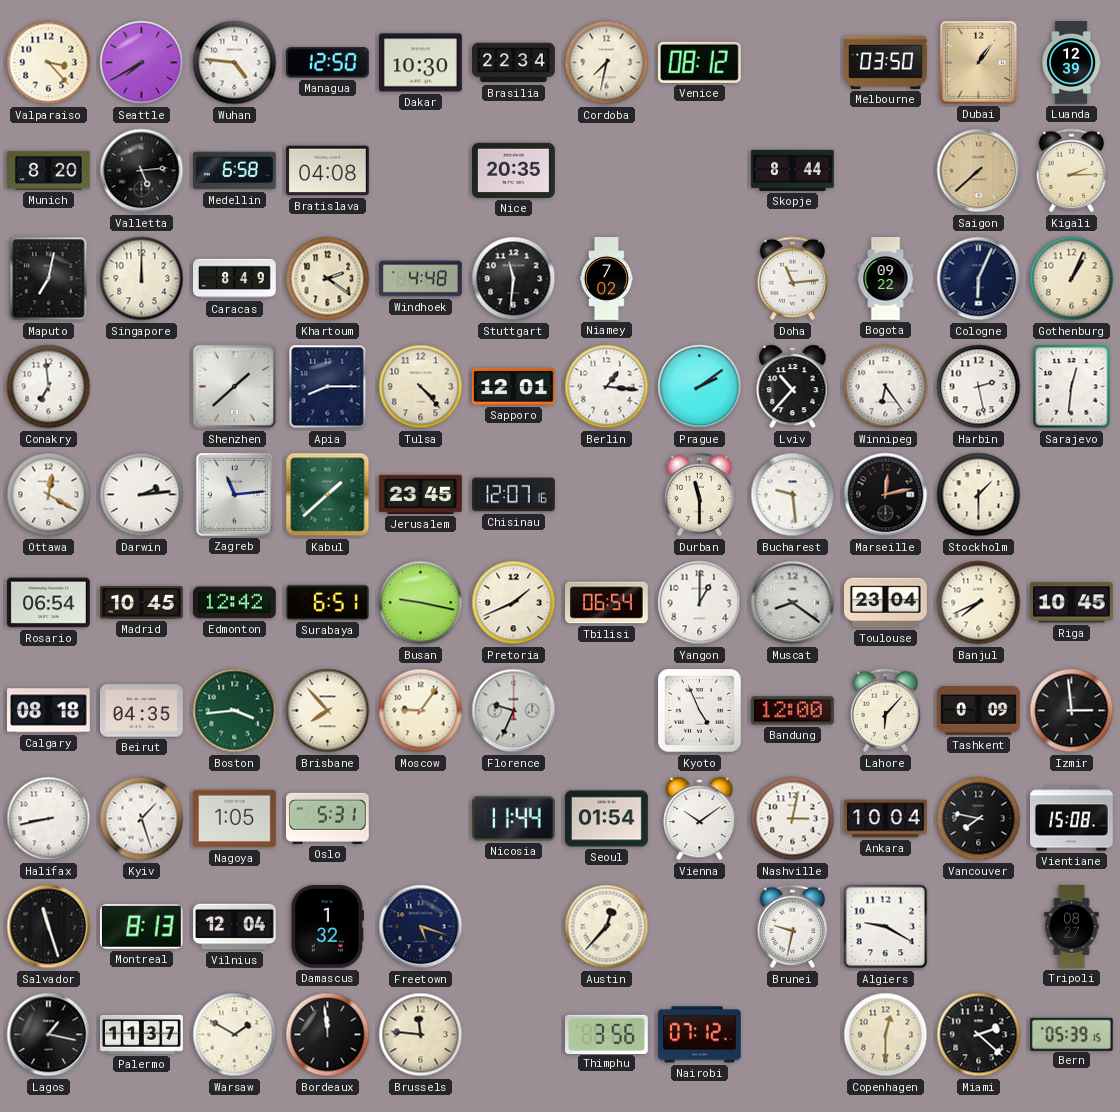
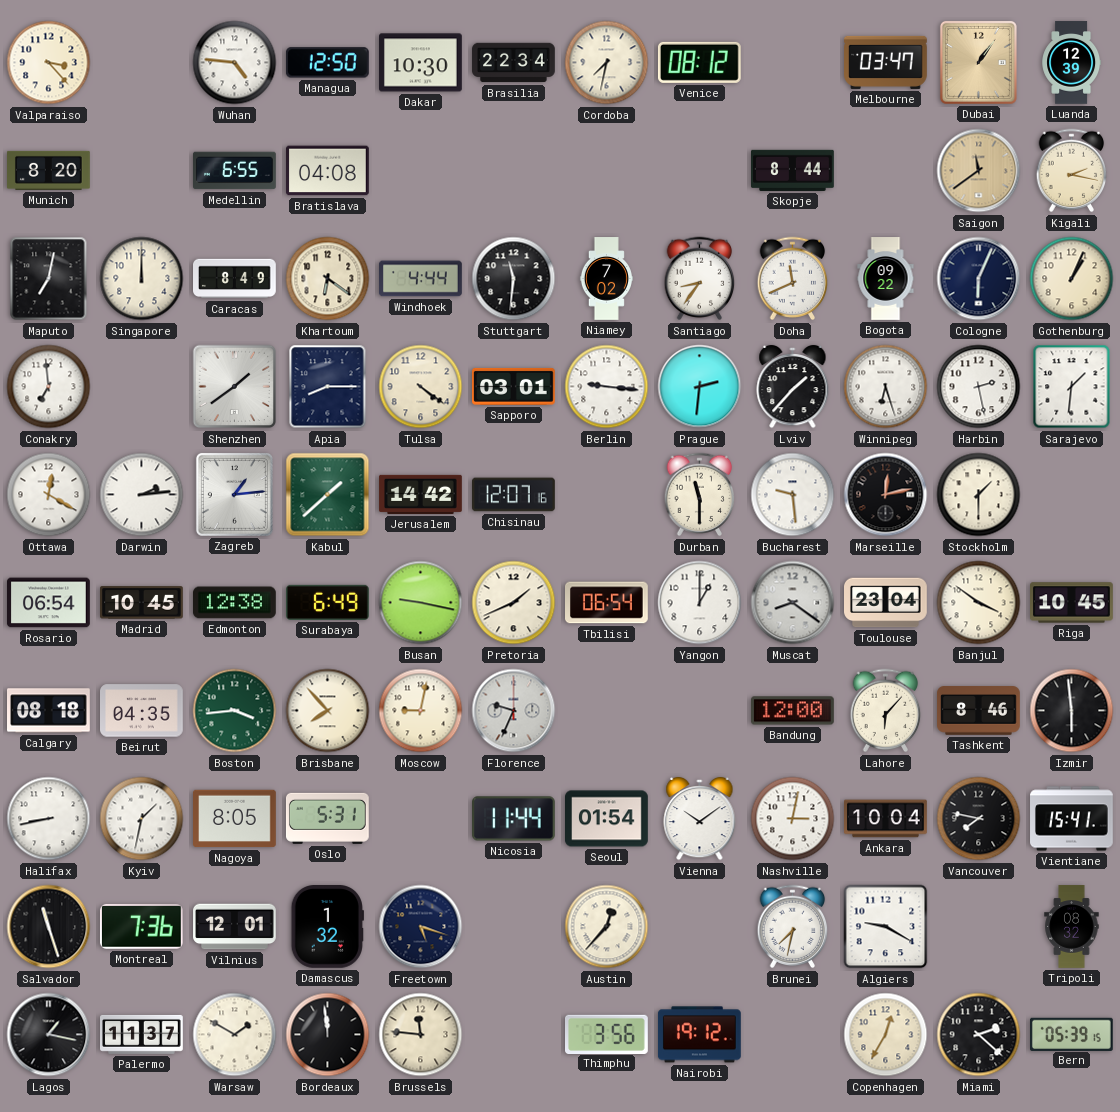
Seattle: 7:40 -> none
Melbourne: 03:50 -> 03:47
Valletta: 5:14 -> none
Medellin: 6:58 -> 6:55
Nice: 20:35 -> none
Saigon: 7:38 -> 11:39
Kigali: 2:15 -> 2:17
Khartoum: 2:21 -> 6:21
Windhoek: 4:48 -> 4:44
Santiago: none -> 8:36
Doha: 11:14 -> 11:41
Shenzhen: 1:38 -> 1:39
Tulsa: 4:23 -> 4:21
Sapporo: 12:01 -> 03:01
Berlin: 1:16 -> 9:16
Prague: 2:09 -> 2:31
Lviv: 10:37 -> 1:37
Winnipeg: 6:24 -> 6:27
Sarajevo: 12:31 -> 1:31
Zagreb: 11:14 -> 1:14
Jerusalem: 23:45 -> 14:42
Edmonton: 12:42 -> 12:38
Surabaya: 6:51 -> 6:49
Banjul: 7:41 -> 3:51
Moscow: 9:06 -> 9:02
Kyoto: 4:56 -> none
Tashkent: 0:09 -> 8:46
Izmir: 2:59 -> 5:59
Kyiv: 1:27 -> 1:32
Nagoya: 1:05 -> 8:05
Vientiane: 15:08 -> 15:41
Montreal: 8:13 -> 7:36
Vilnius: 12:04 -> 12:01
Brunei: 9:32 -> 7:32
Tripoli: 08:27 -> 08:32
Nairobi: 07:12 -> 19:12
Copenhagen: 12:30 -> 12:35
